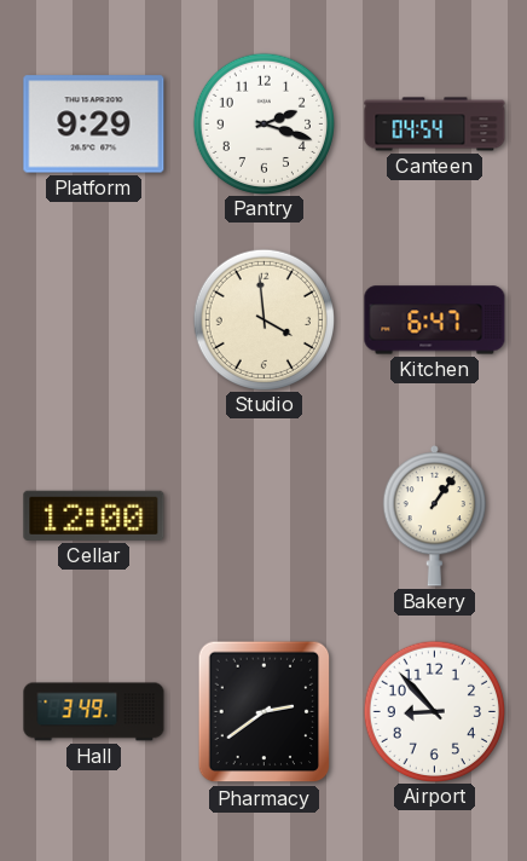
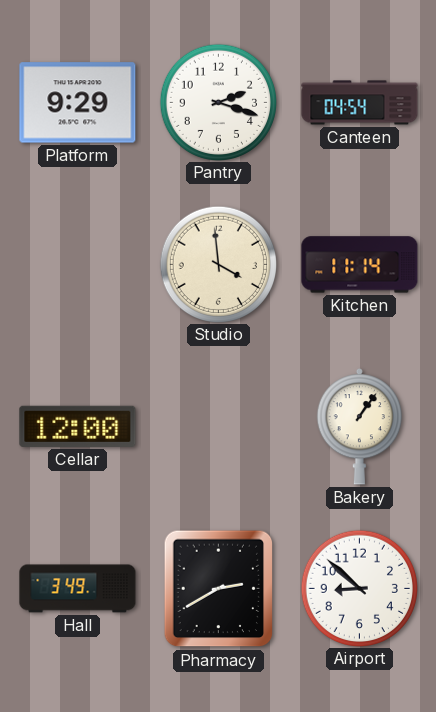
Kitchen: 6:47 -> 11:14
Pharmacy: 2:39 -> 2:40
Airport: 8:53 -> 8:52
